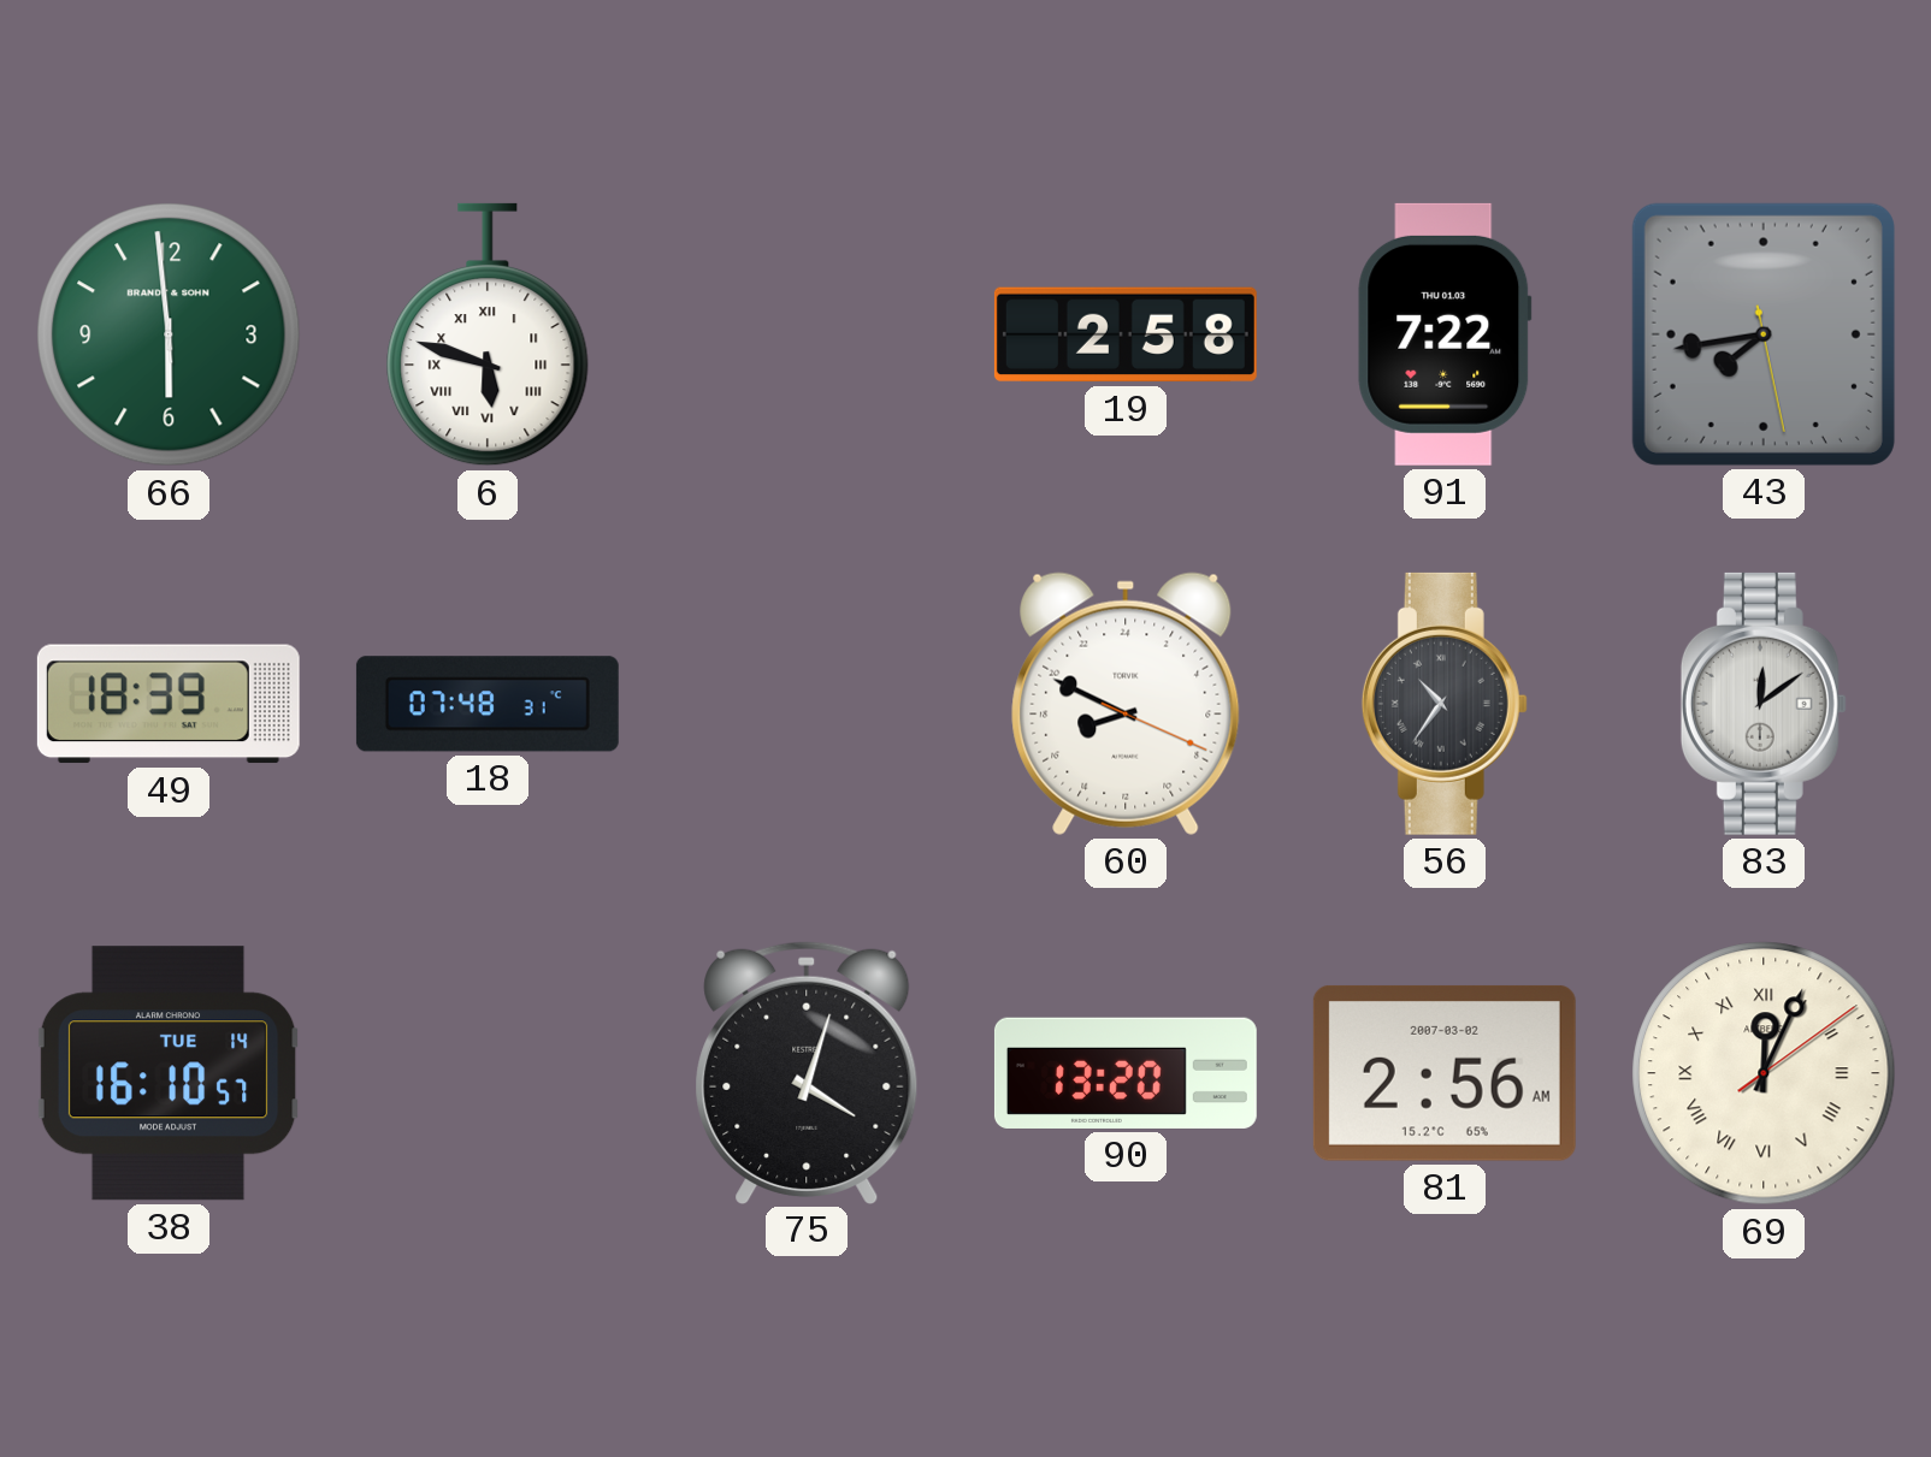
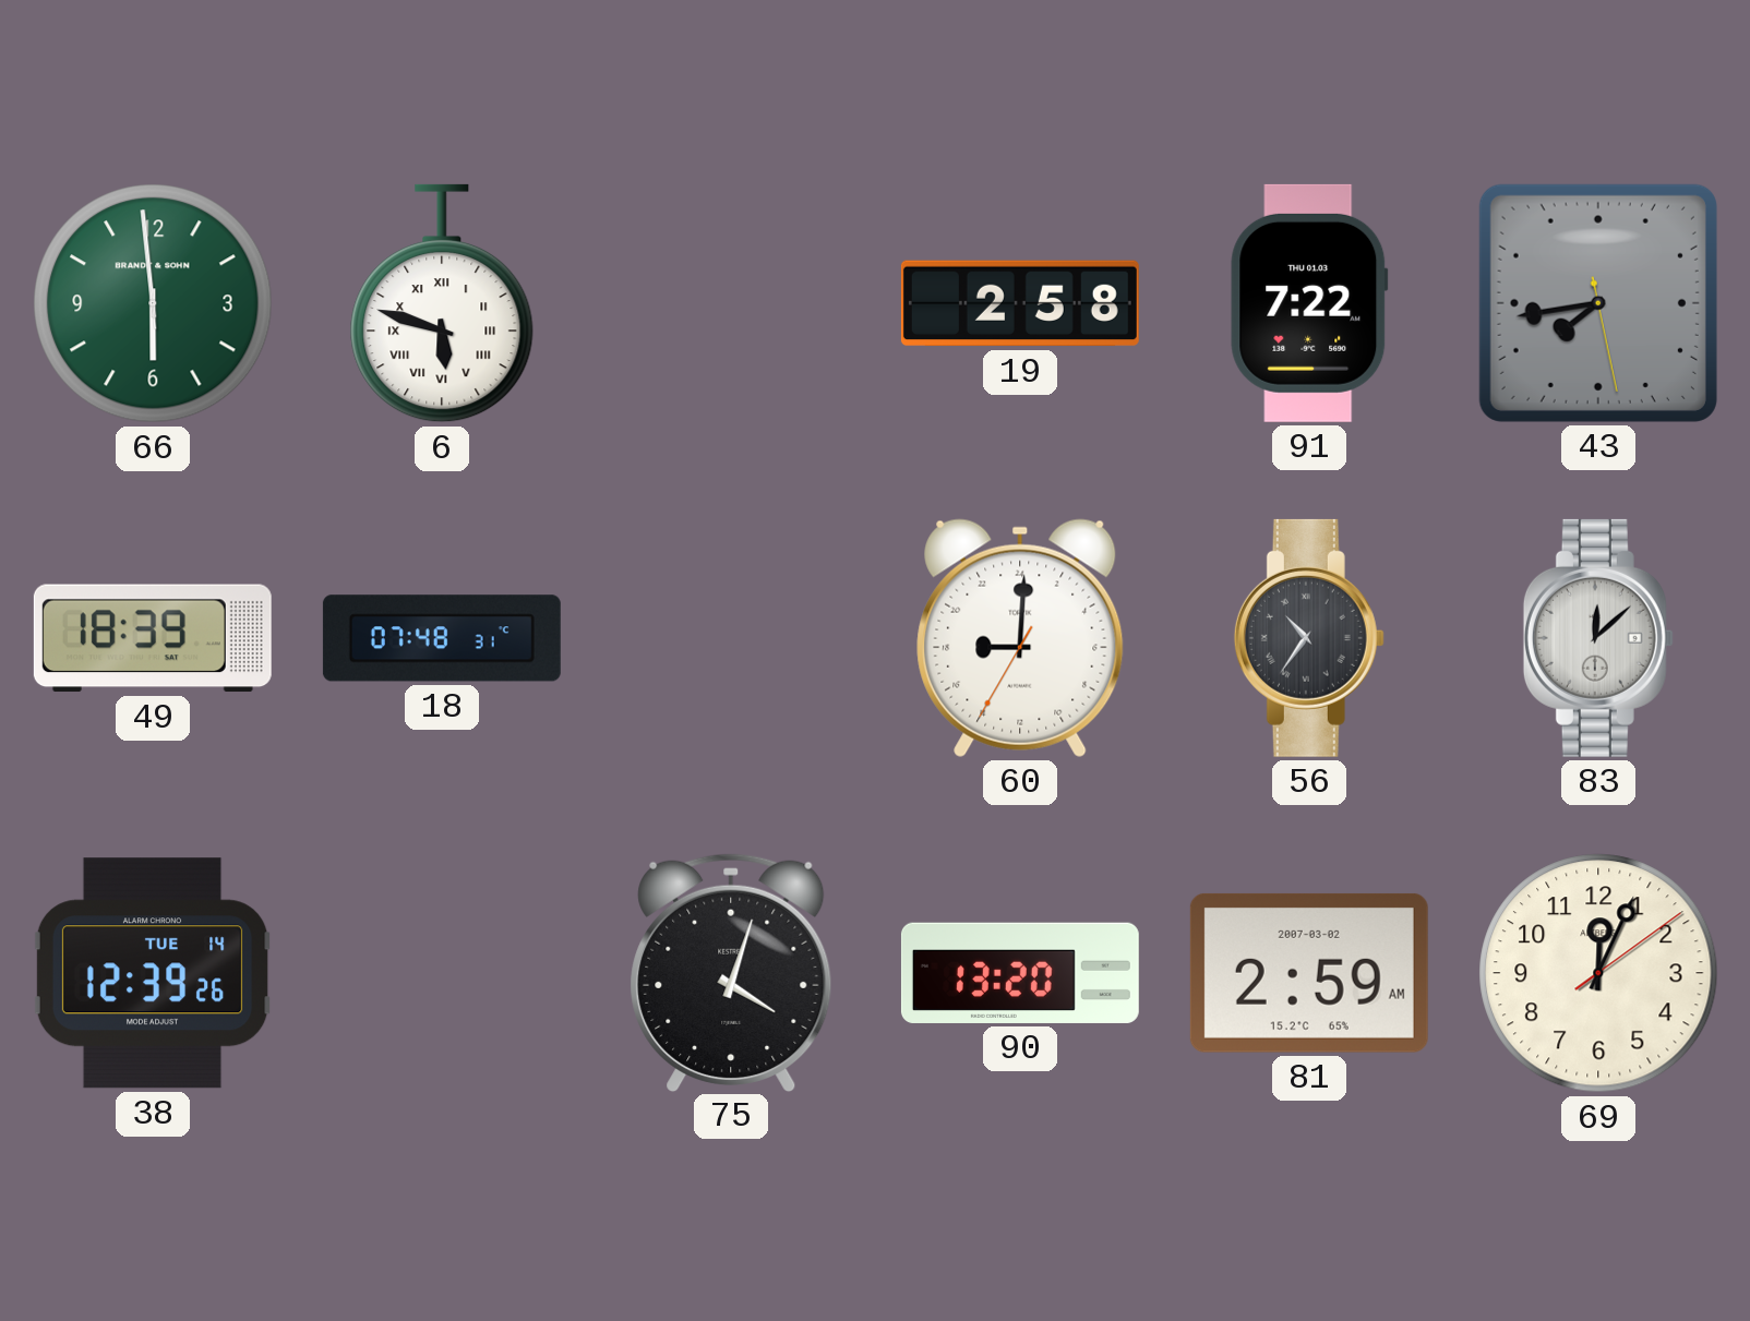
60: 16:49 -> 18:00
83: 12:09 -> 12:08
38: 16:10 -> 12:39
81: 2:56 -> 2:59
69 numerals: Roman -> Arabic
